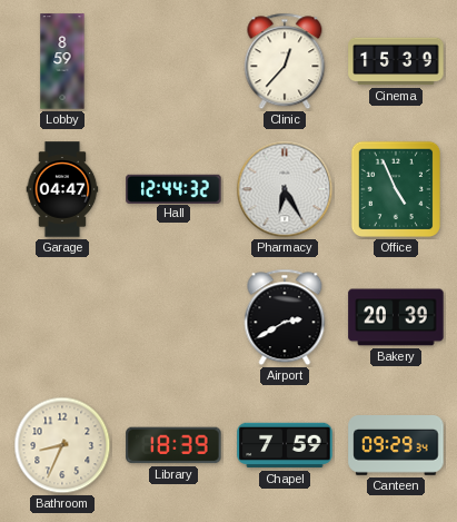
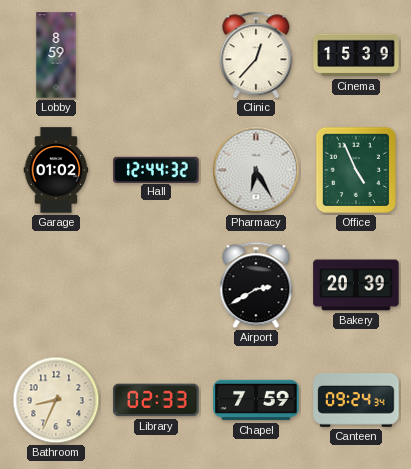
Garage: 04:47 -> 01:02
Library: 18:39 -> 02:33
Canteen: 09:29 -> 09:24
